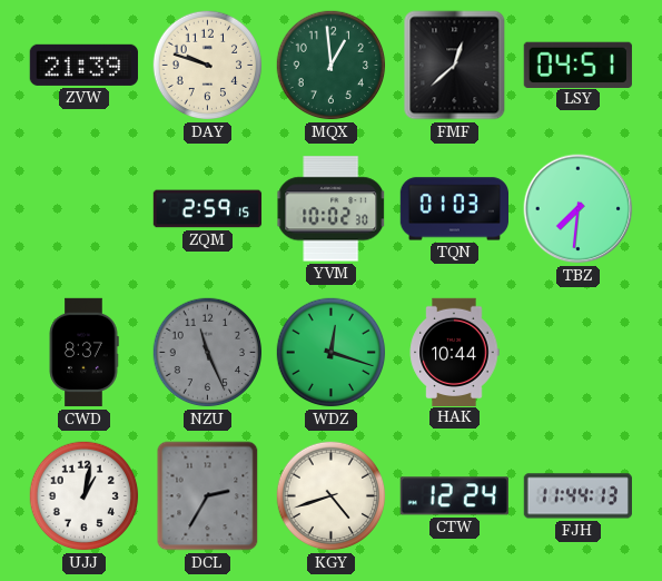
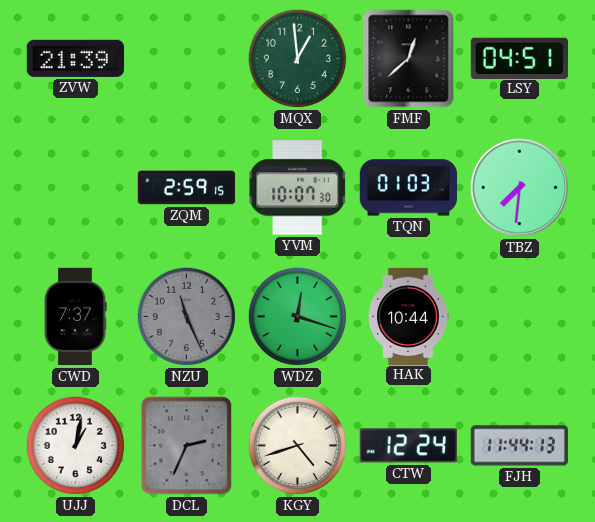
DAY: 9:48 -> none
YVM: 10:02 -> 10:07
CWD: 8:37 -> 7:37
DCL: 2:35 -> 2:34
